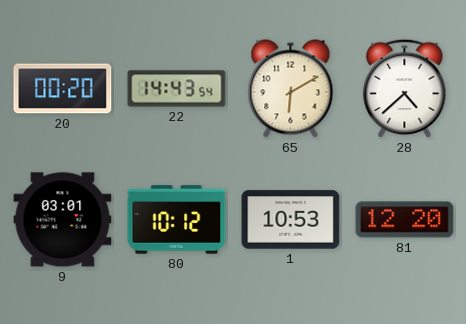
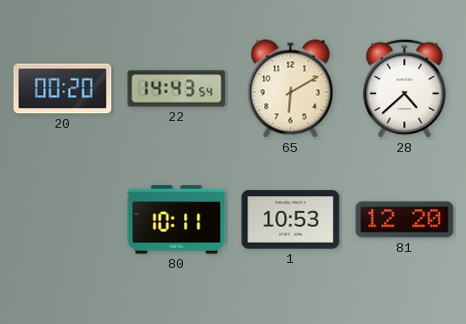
9: 03:01 -> none
80: 10:12 -> 10:11
